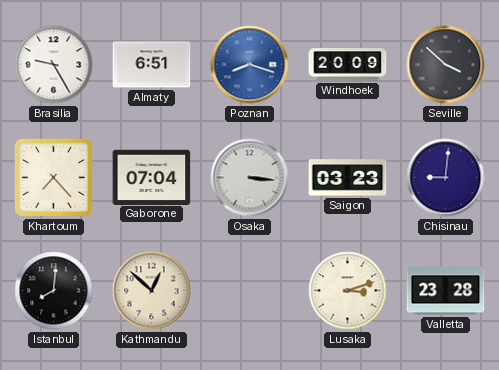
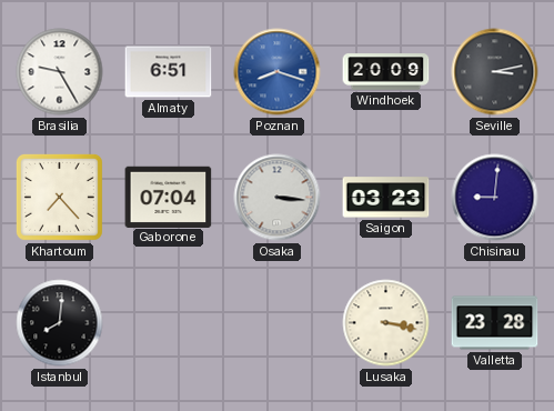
Seville: 3:52 -> 3:13
Kathmandu: 12:52 -> none
Lusaka: 3:12 -> 3:17
